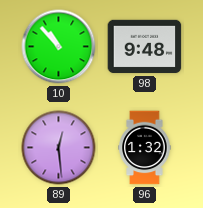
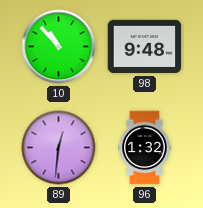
89: 12:29 -> 12:31
